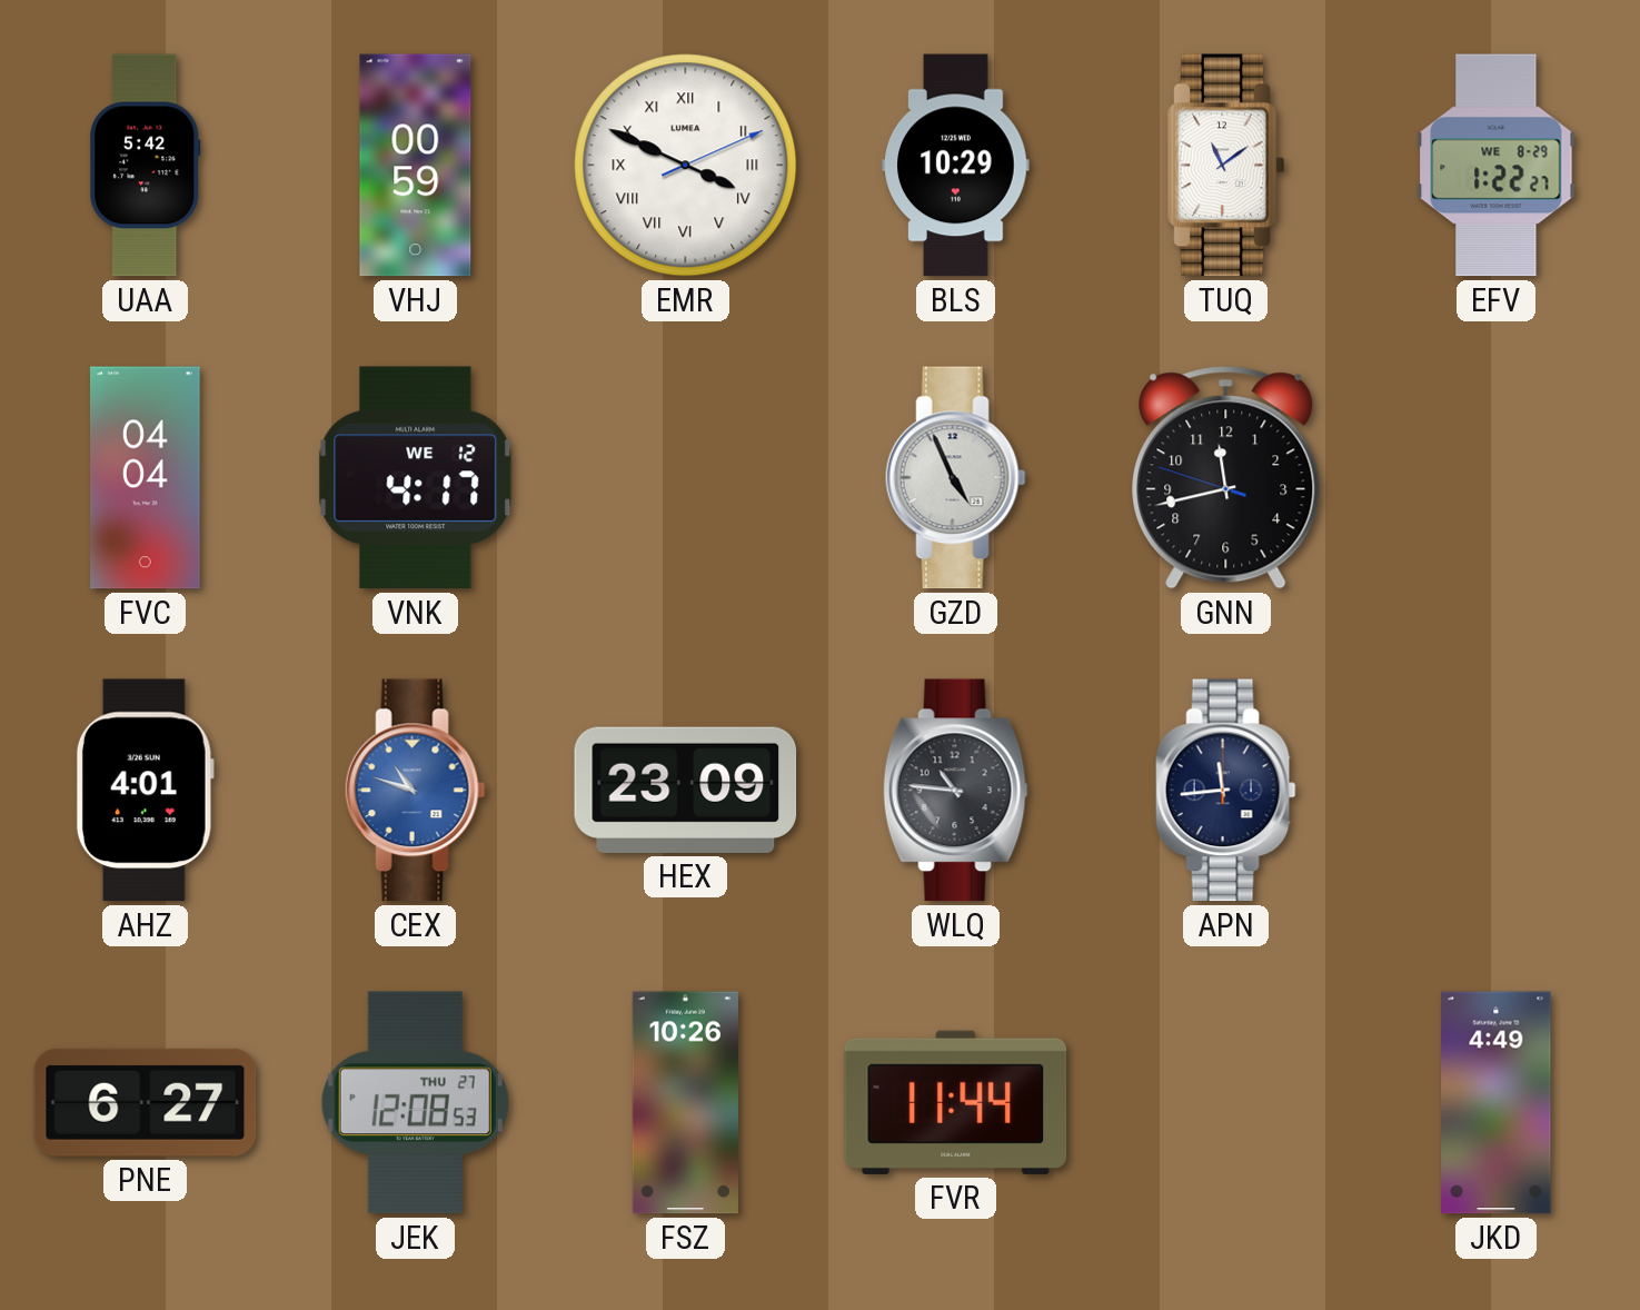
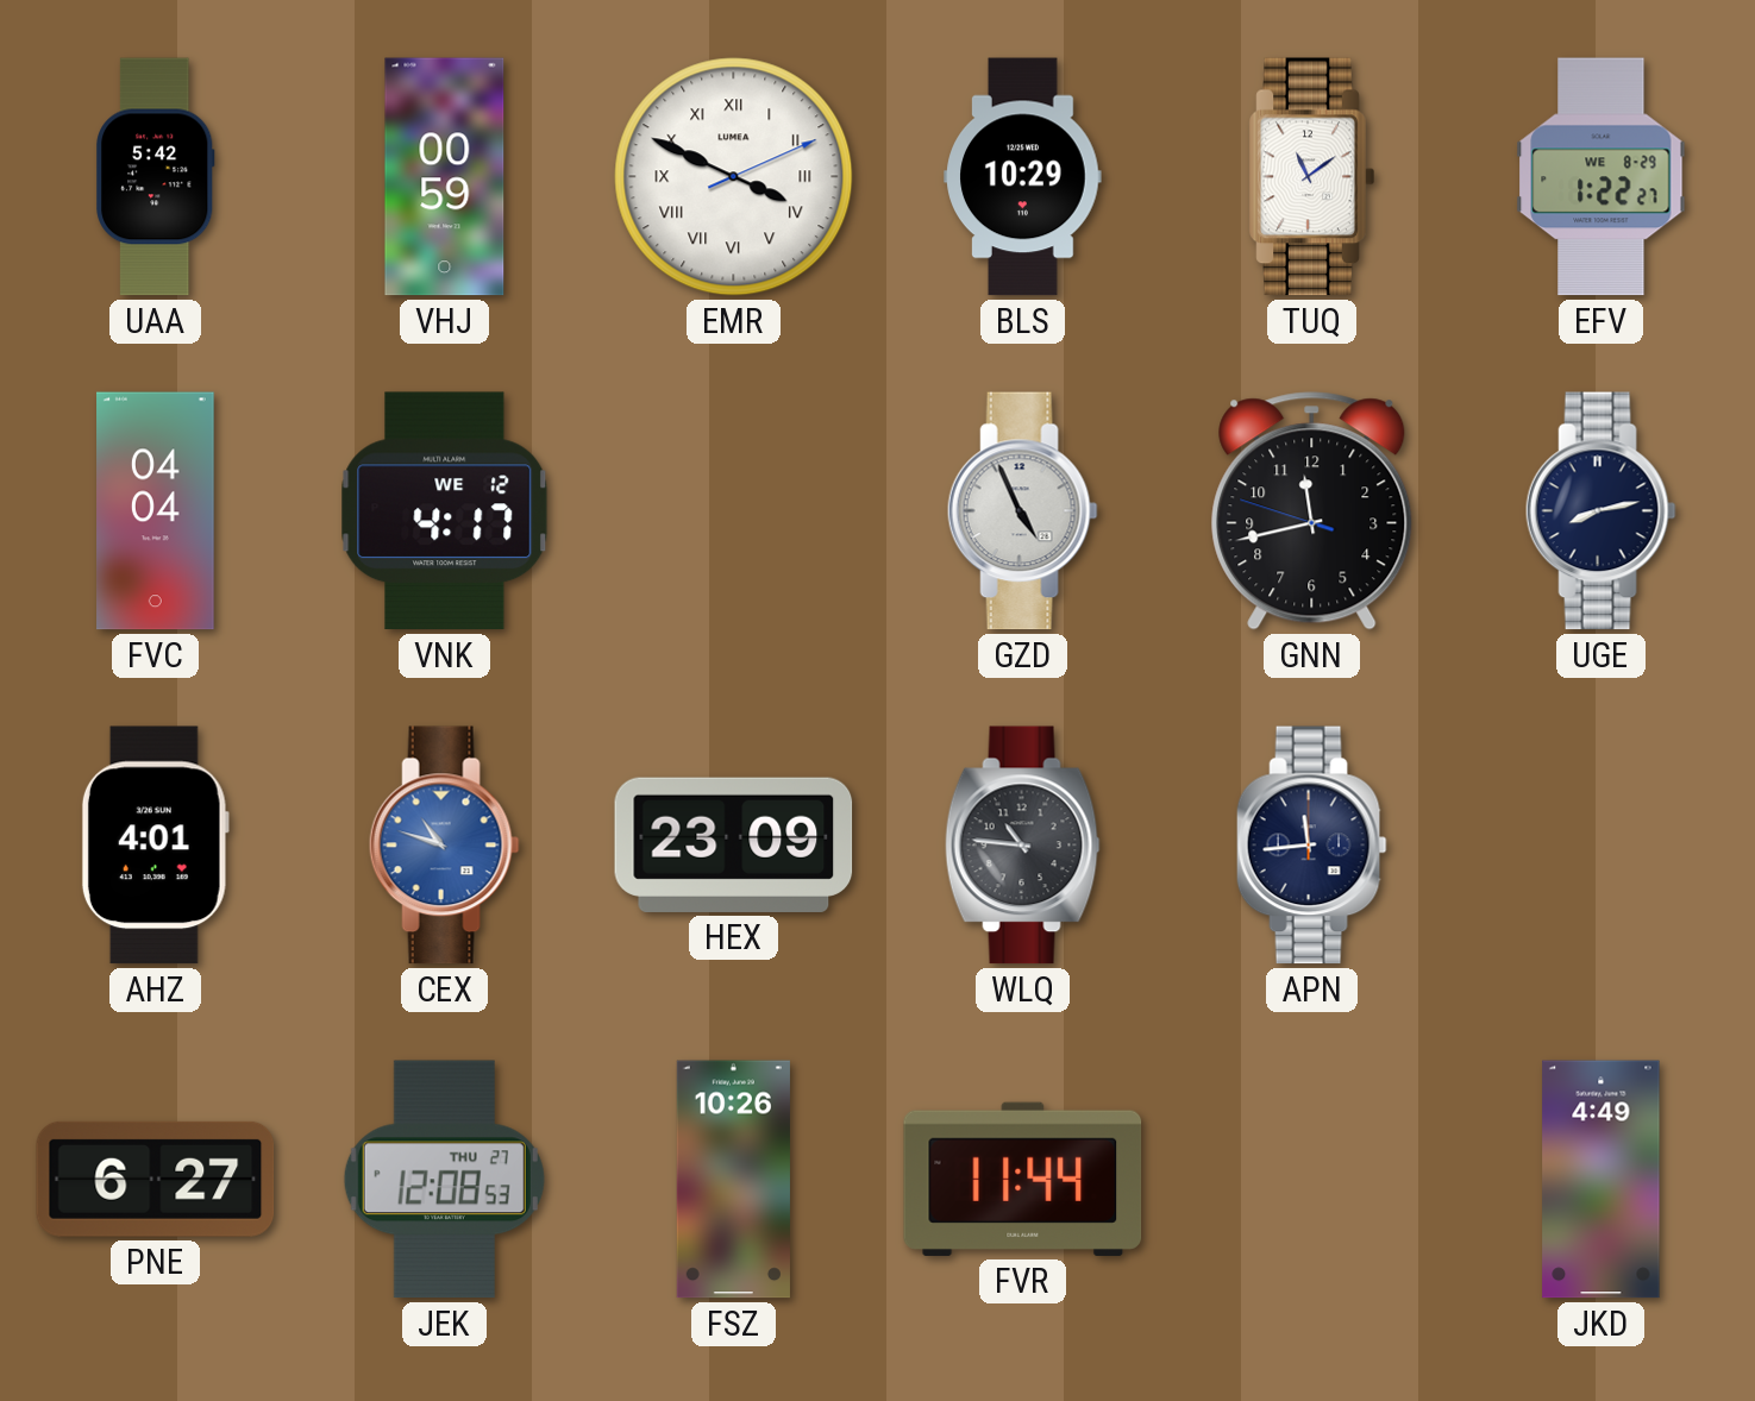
UGE: none -> 8:13
